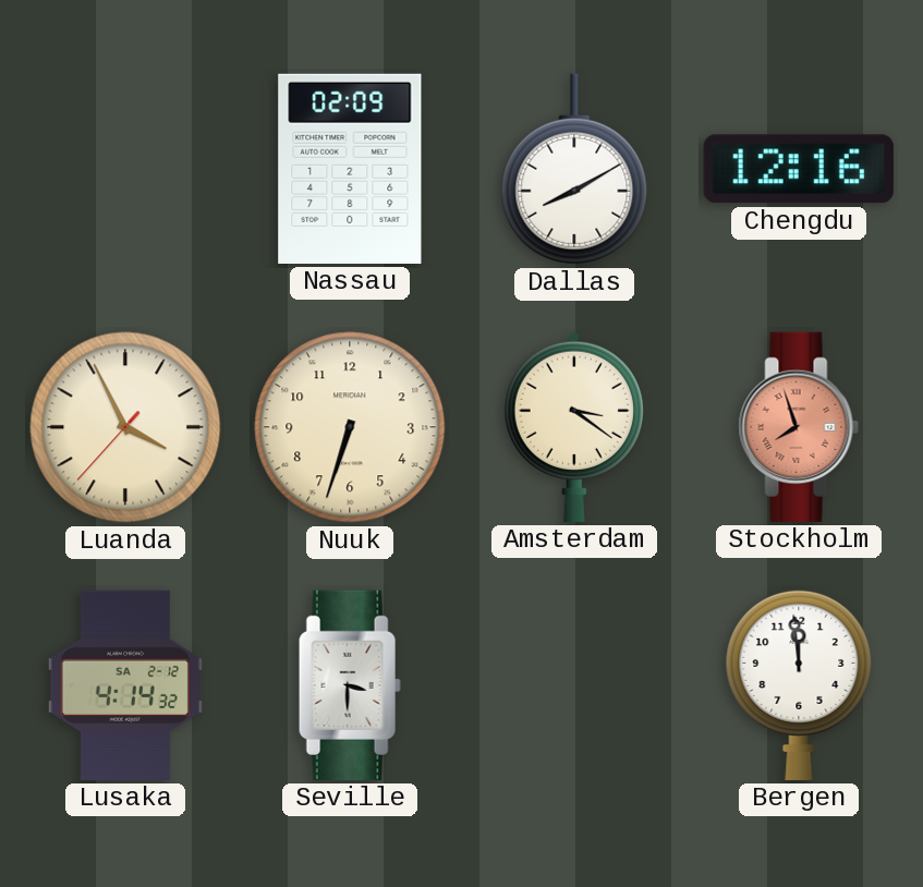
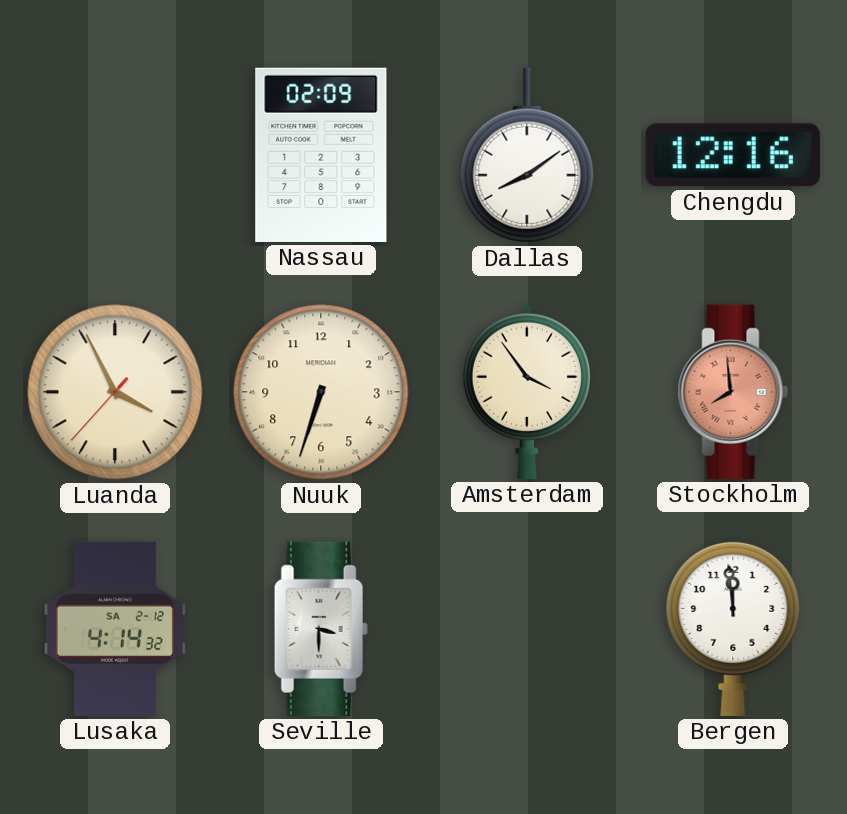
Dallas: 8:10 -> 8:09
Amsterdam: 3:21 -> 3:54
Stockholm: 7:57 -> 7:59
